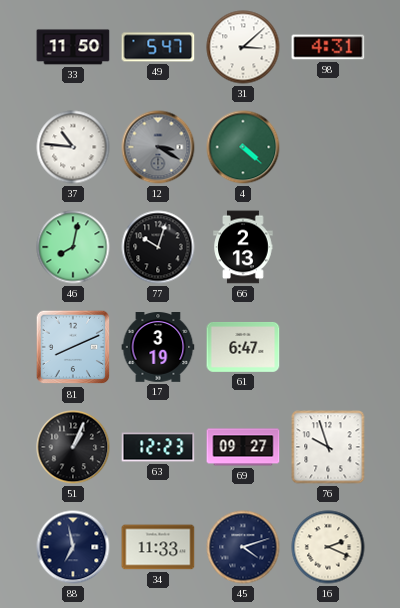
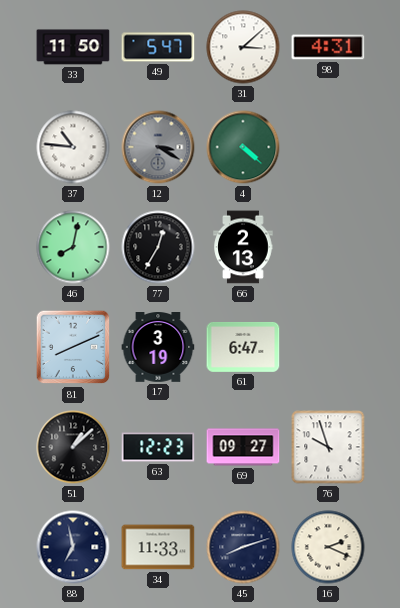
77: 10:03 -> 12:35
51: 1:04 -> 1:08
45: 4:12 -> 8:12
